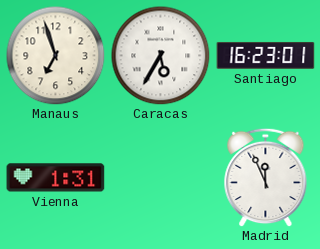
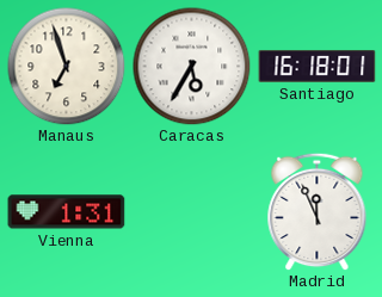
Santiago: 16:23 -> 16:18
